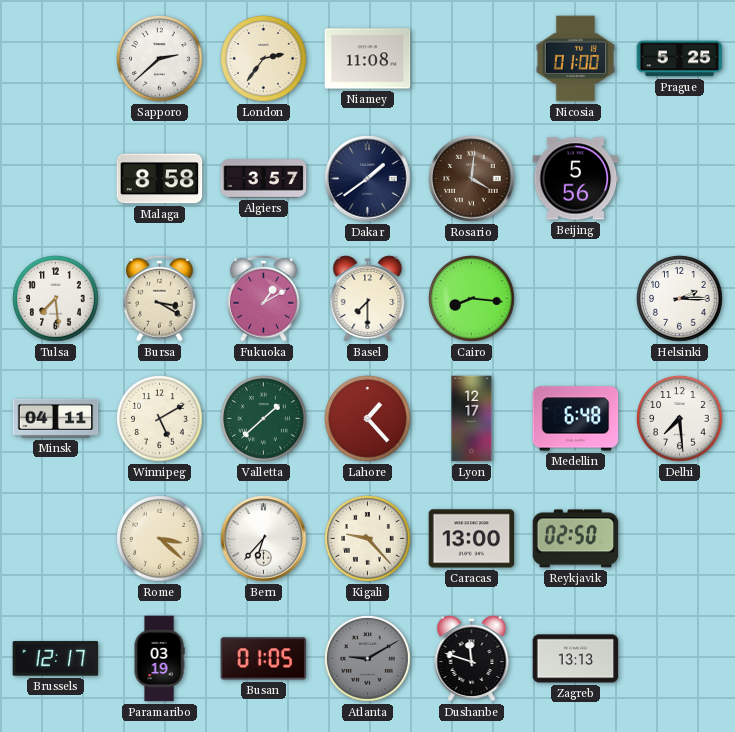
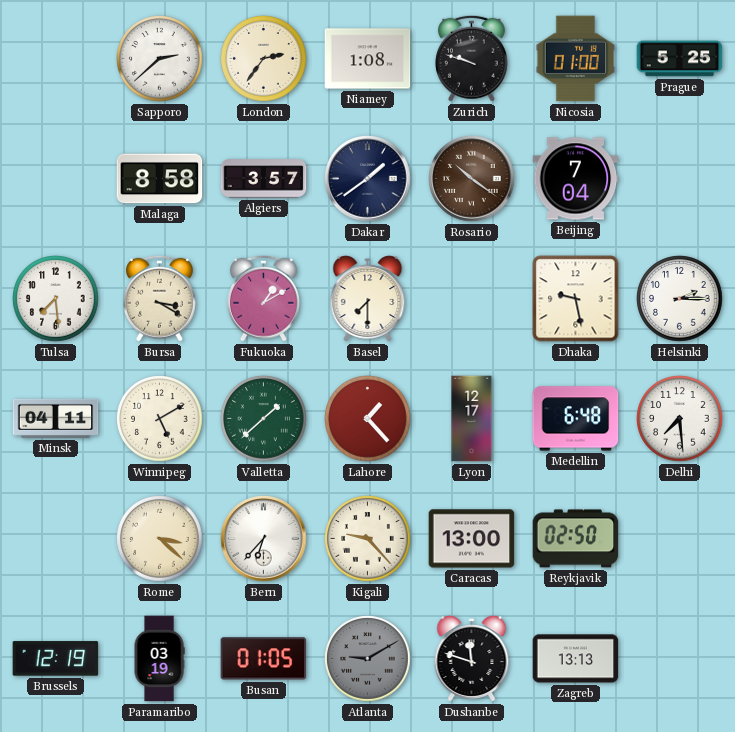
Niamey: 11:08 -> 1:08
Zurich: none -> 9:48
Rosario: 4:01 -> 10:21
Beijing: 5:56 -> 7:04
Cairo: 8:16 -> none
Dhaka: none -> 9:28
Brussels: 12:17 -> 12:19
